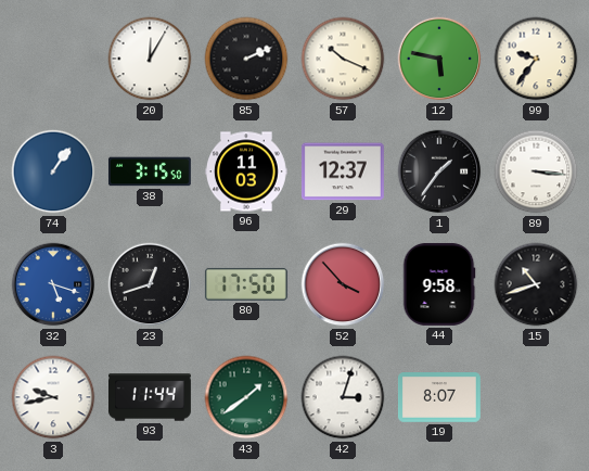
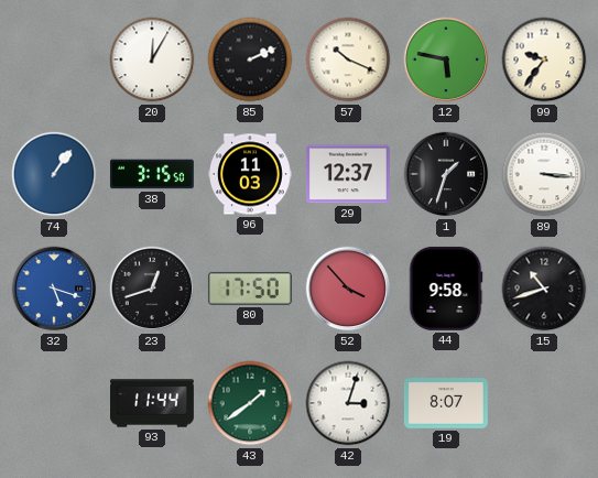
1: 1:36 -> 1:33
3: 9:43 -> none
